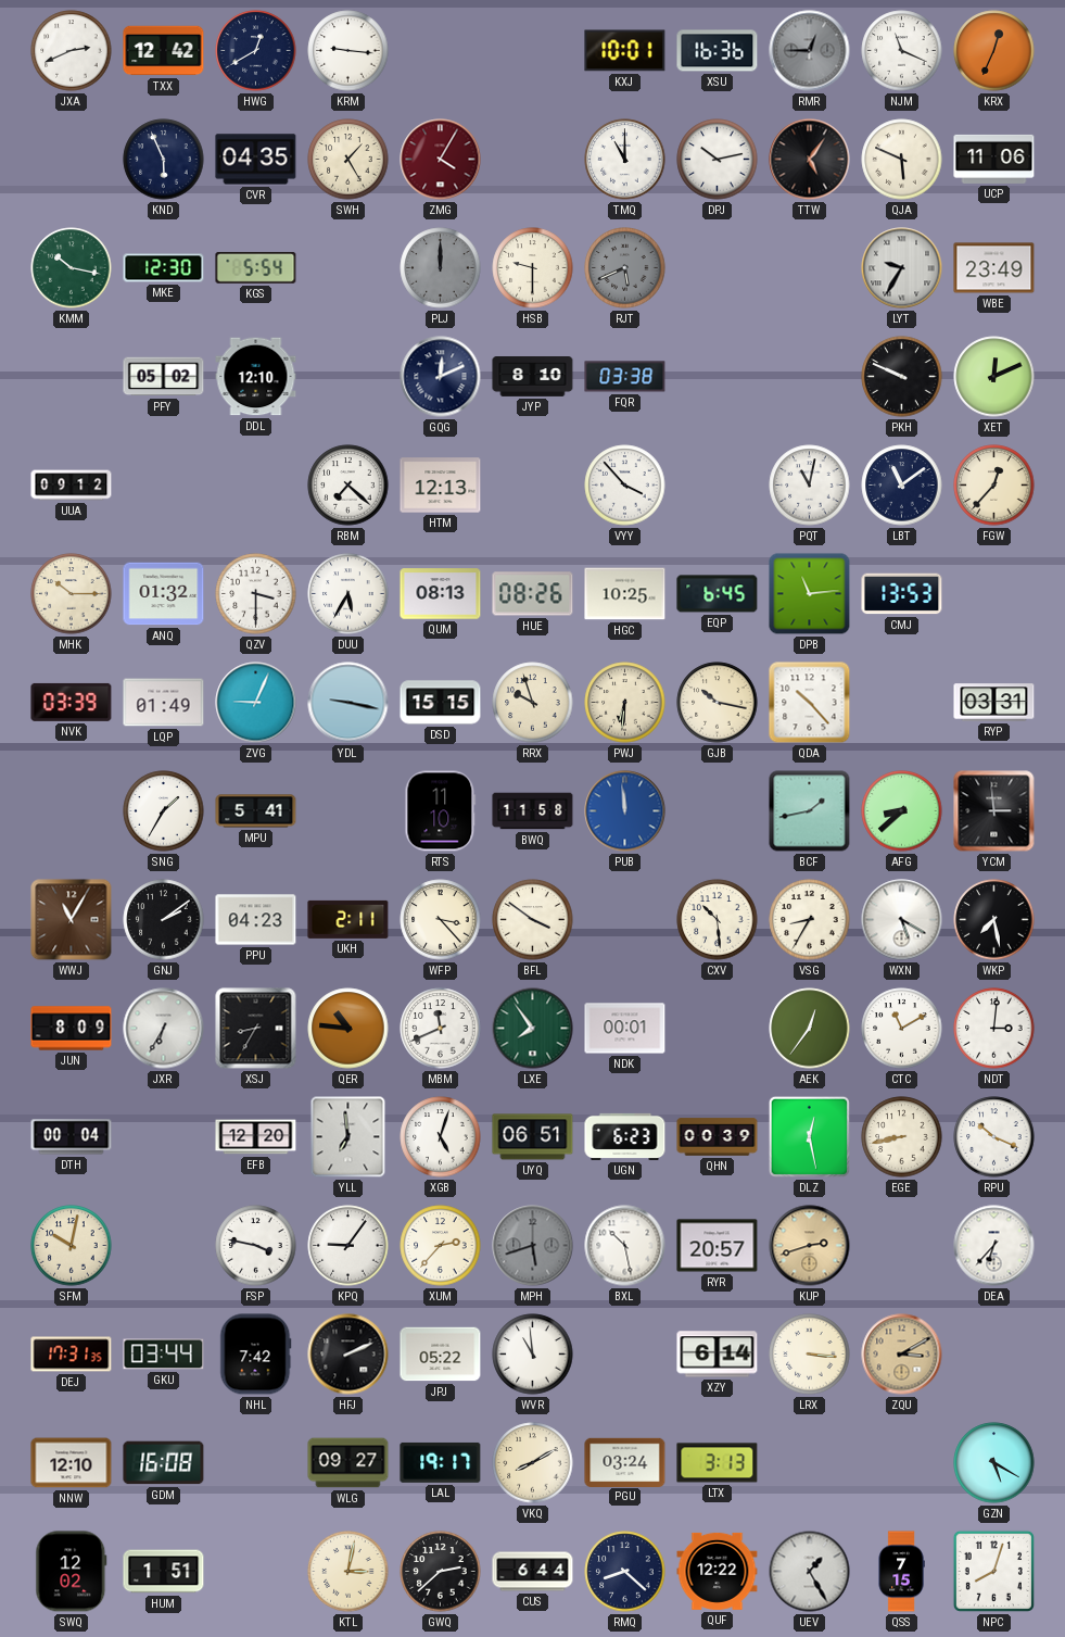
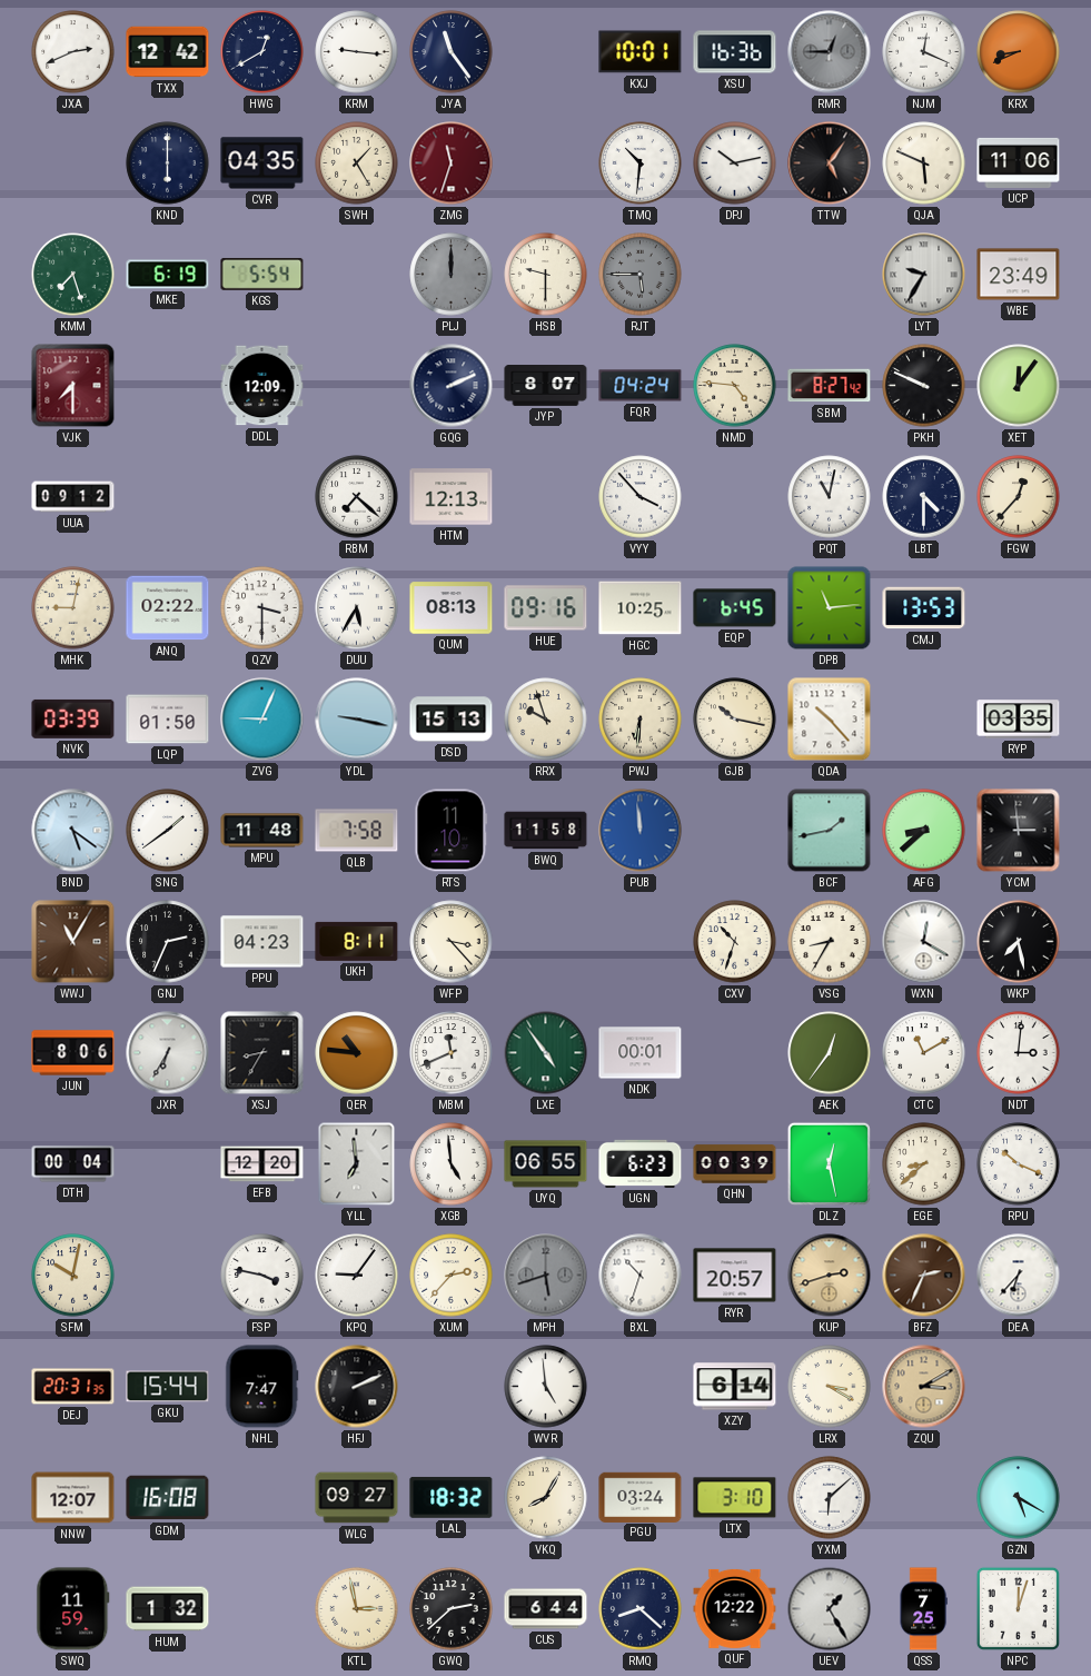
JYA: none -> 11:24
NJM: 11:19 -> 12:19
KRX: 12:34 -> 8:41
KND: 5:56 -> 6:00
ZMG: 4:05 -> 11:33
TMQ: 11:00 -> 10:31
KMM: 10:17 -> 7:27
MKE: 12:30 -> 6:19
RJT: 5:41 -> 5:45
VJK: none -> 7:30
PFY: 05:02 -> none
DDL: 12:10 -> 12:09
GQG: 12:11 -> 2:11
JYP: 8:10 -> 8:07
FQR: 03:38 -> 04:24
NMD: none -> 4:46
SBM: none -> 8:27
XET: 12:11 -> 12:06
LBT: 11:09 -> 4:30
MHK: 10:15 -> 9:02
ANQ: 01:32 -> 02:22
HUE: 08:26 -> 09:16
LQP: 01:49 -> 01:50
DSD: 15:15 -> 15:13
RYP: 03:31 -> 03:35
BND: none -> 5:21
SNG: 1:35 -> 1:39
MPU: 5:41 -> 11:48
QLB: none -> 7:58
GNJ: 2:09 -> 2:34
UKH: 2:11 -> 8:11
BFL: 3:51 -> none
CXV: 10:29 -> 10:33
WXN: 5:20 -> 12:20
JUN: 8:09 -> 8:06
LXE: 7:54 -> 4:54
XGB: 5:03 -> 4:59
UYQ: 06:51 -> 06:55
EGE: 8:43 -> 8:38
BXL: 10:28 -> 10:33
BFZ: none -> 2:34
DEJ: 17:31 -> 20:31
GKU: 03:44 -> 15:44
NHL: 7:42 -> 7:47
JPJ: 05:22 -> none
WVR: 10:59 -> 4:59
LRX: 3:16 -> 3:20
NNW: 12:10 -> 12:07
LAL: 19:17 -> 18:32
VKQ: 8:10 -> 8:05
LTX: 3:13 -> 3:10
YXM: none -> 6:08
SWQ: 12:02 -> 11:59
HUM: 1:51 -> 1:32
KTL: 3:02 -> 2:58
QSS: 7:15 -> 7:25
NPC: 8:03 -> 12:03
